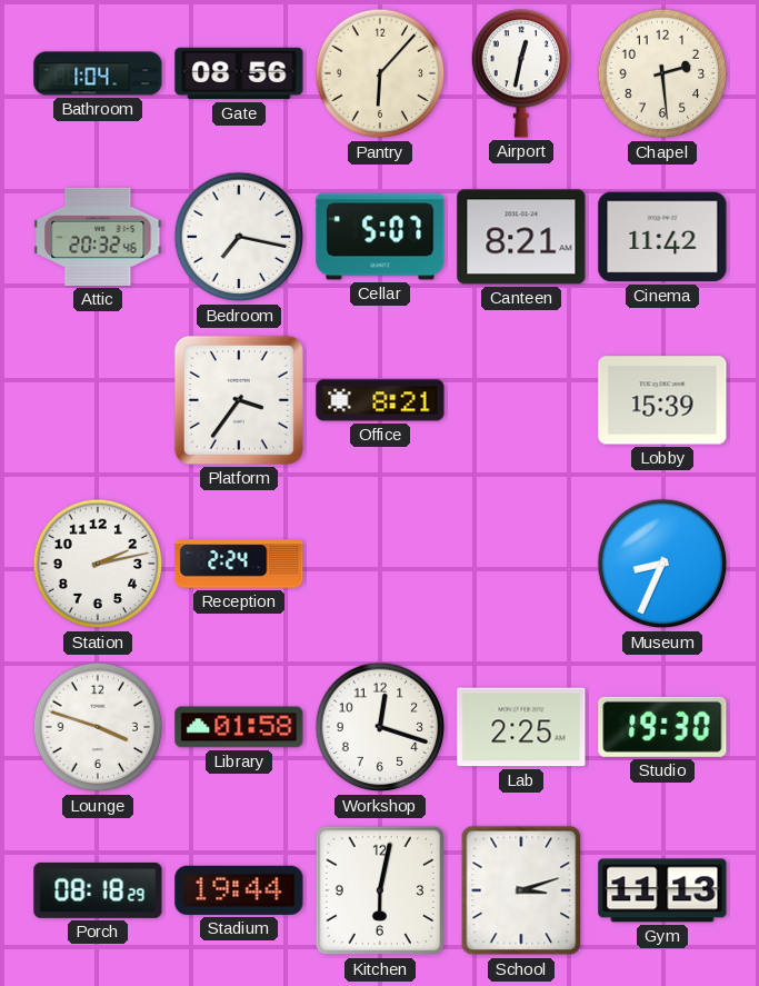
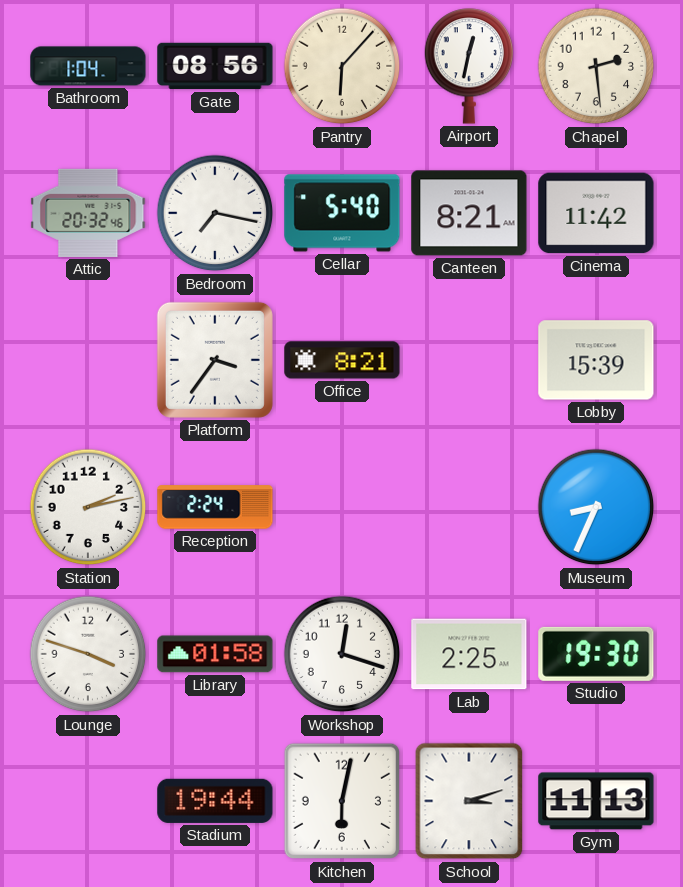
Cellar: 5:07 -> 5:40
Porch: 08:18 -> none
